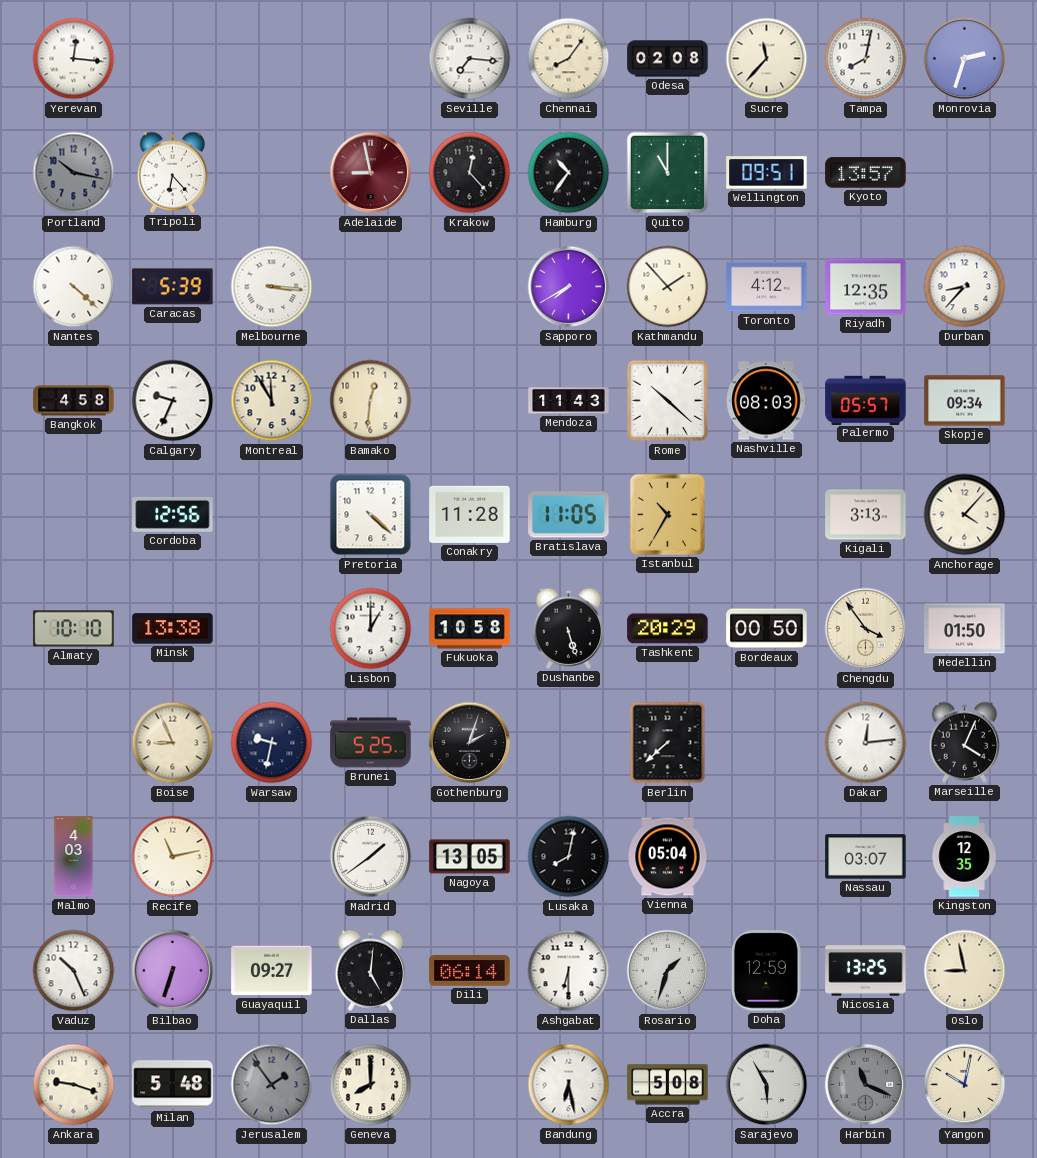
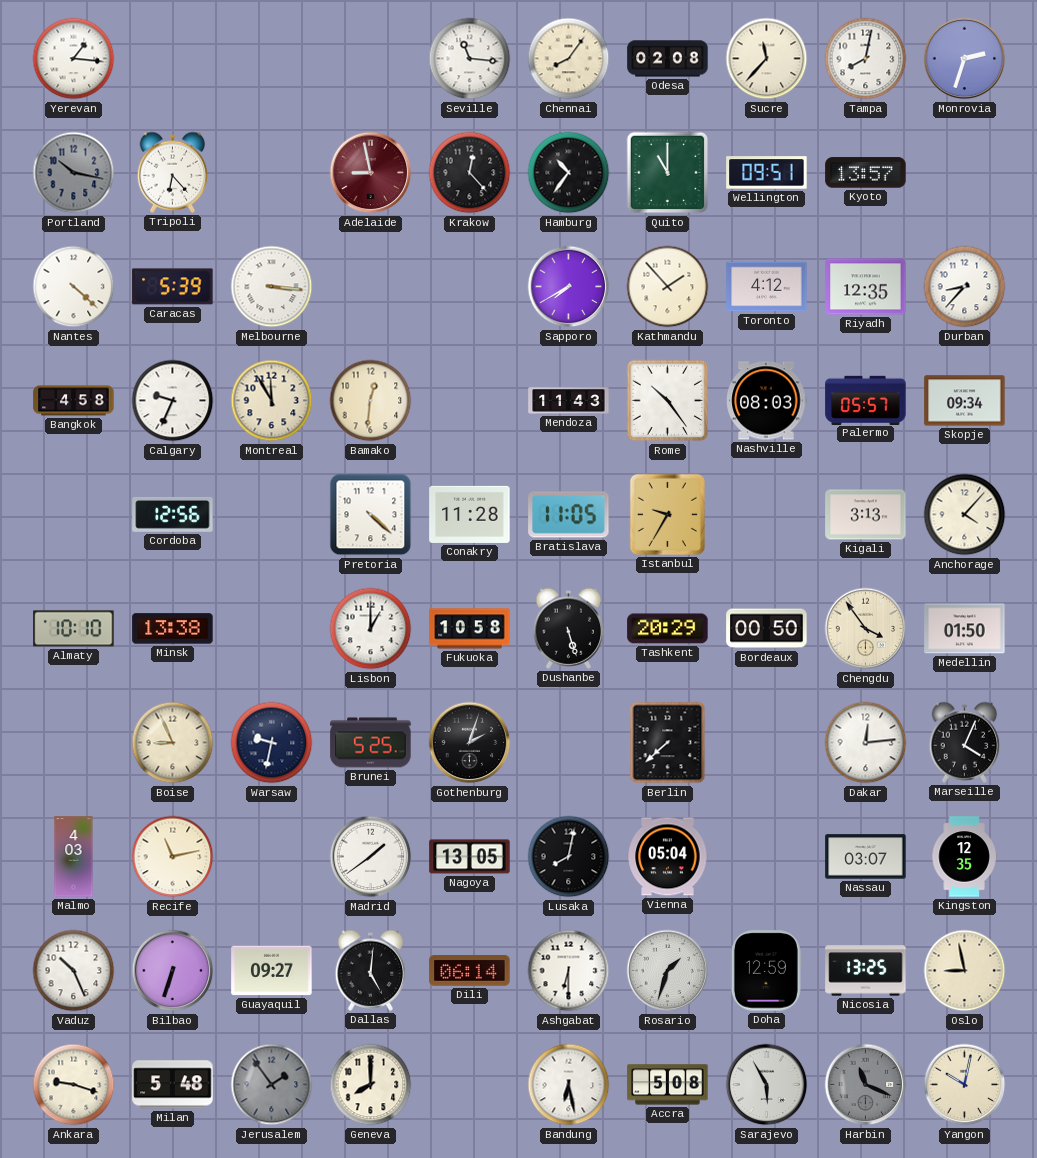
Yerevan: 12:16 -> 1:16
Seville: 7:16 -> 11:16
Rome: 10:22 -> 10:24
Istanbul: 10:35 -> 9:35
